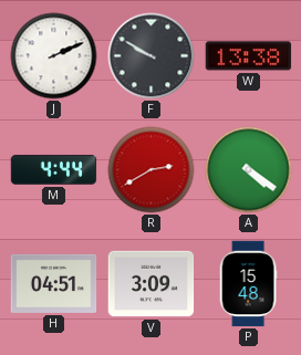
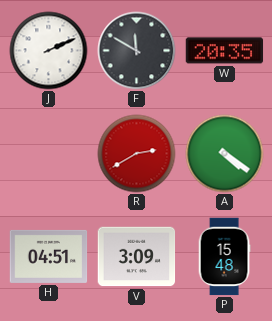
F: 9:50 -> 11:50
W: 13:38 -> 20:35
M: 4:44 -> none
